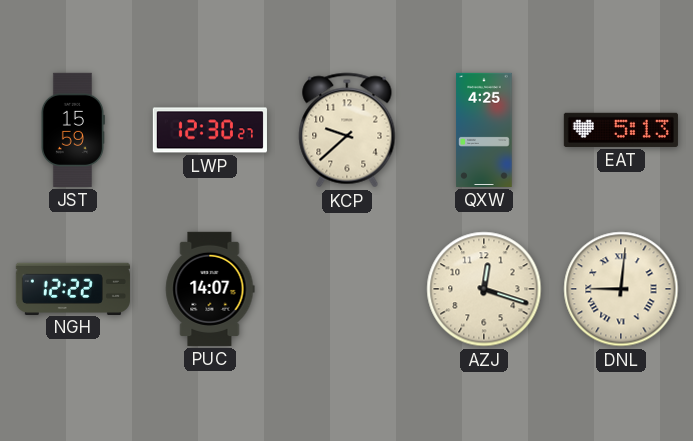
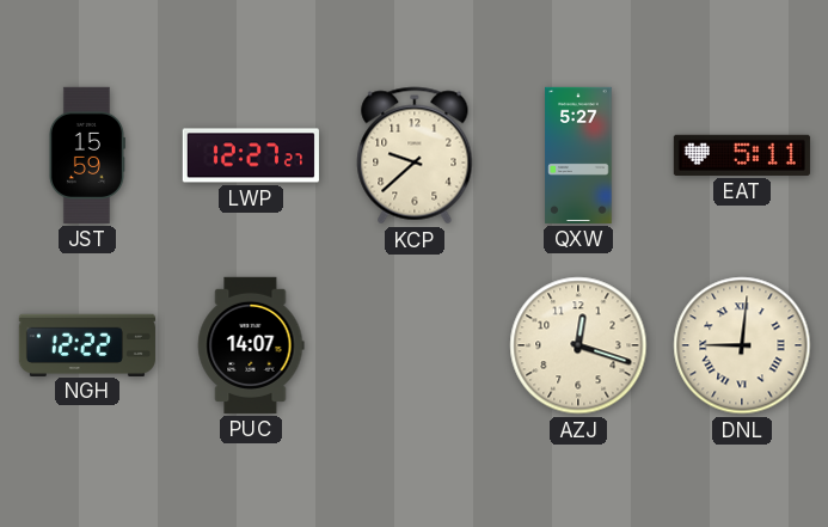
LWP: 12:30 -> 12:27
QXW: 4:25 -> 5:27
EAT: 5:13 -> 5:11
